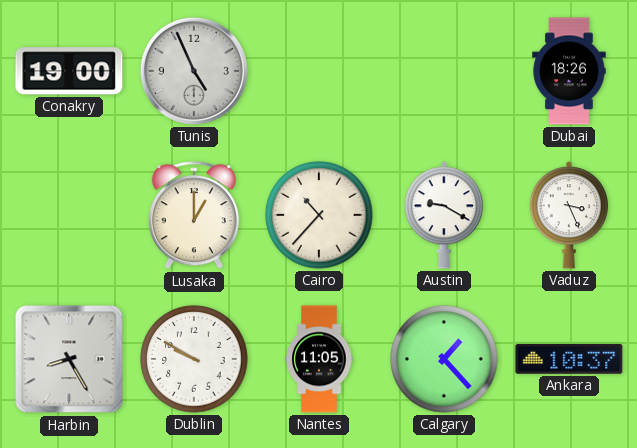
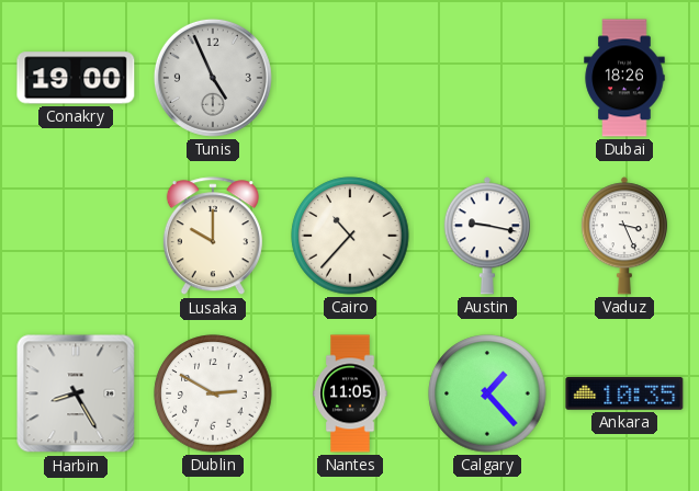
Lusaka: 1:00 -> 10:00
Austin: 9:20 -> 9:17
Dublin: 9:50 -> 2:50
Ankara: 10:37 -> 10:35
